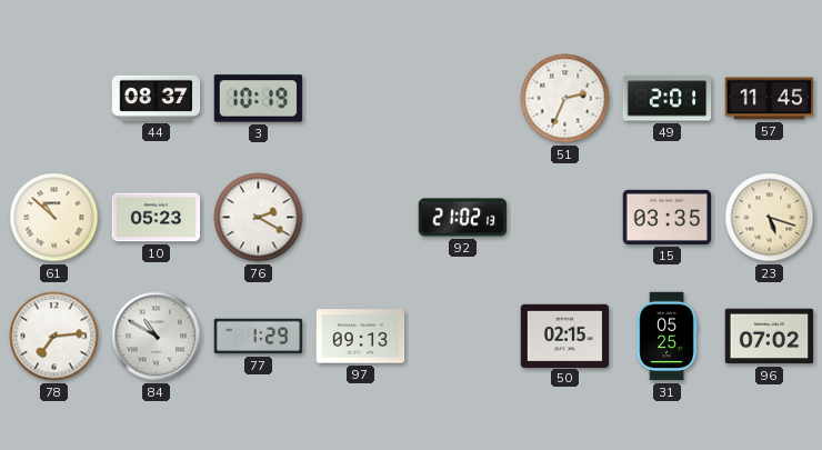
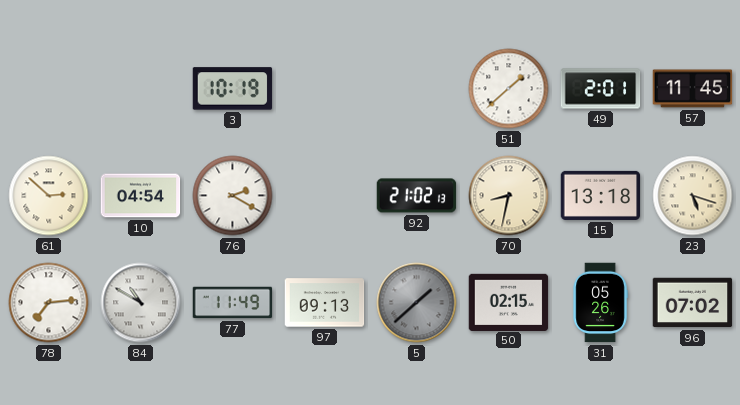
44: 08:37 -> none
51: 2:34 -> 1:38
61: 10:52 -> 2:52
10: 05:23 -> 04:54
70: none -> 8:32
15: 03:35 -> 13:18
77: 1:29 -> 11:49
5: none -> 1:38
31: 05:25 -> 05:26
